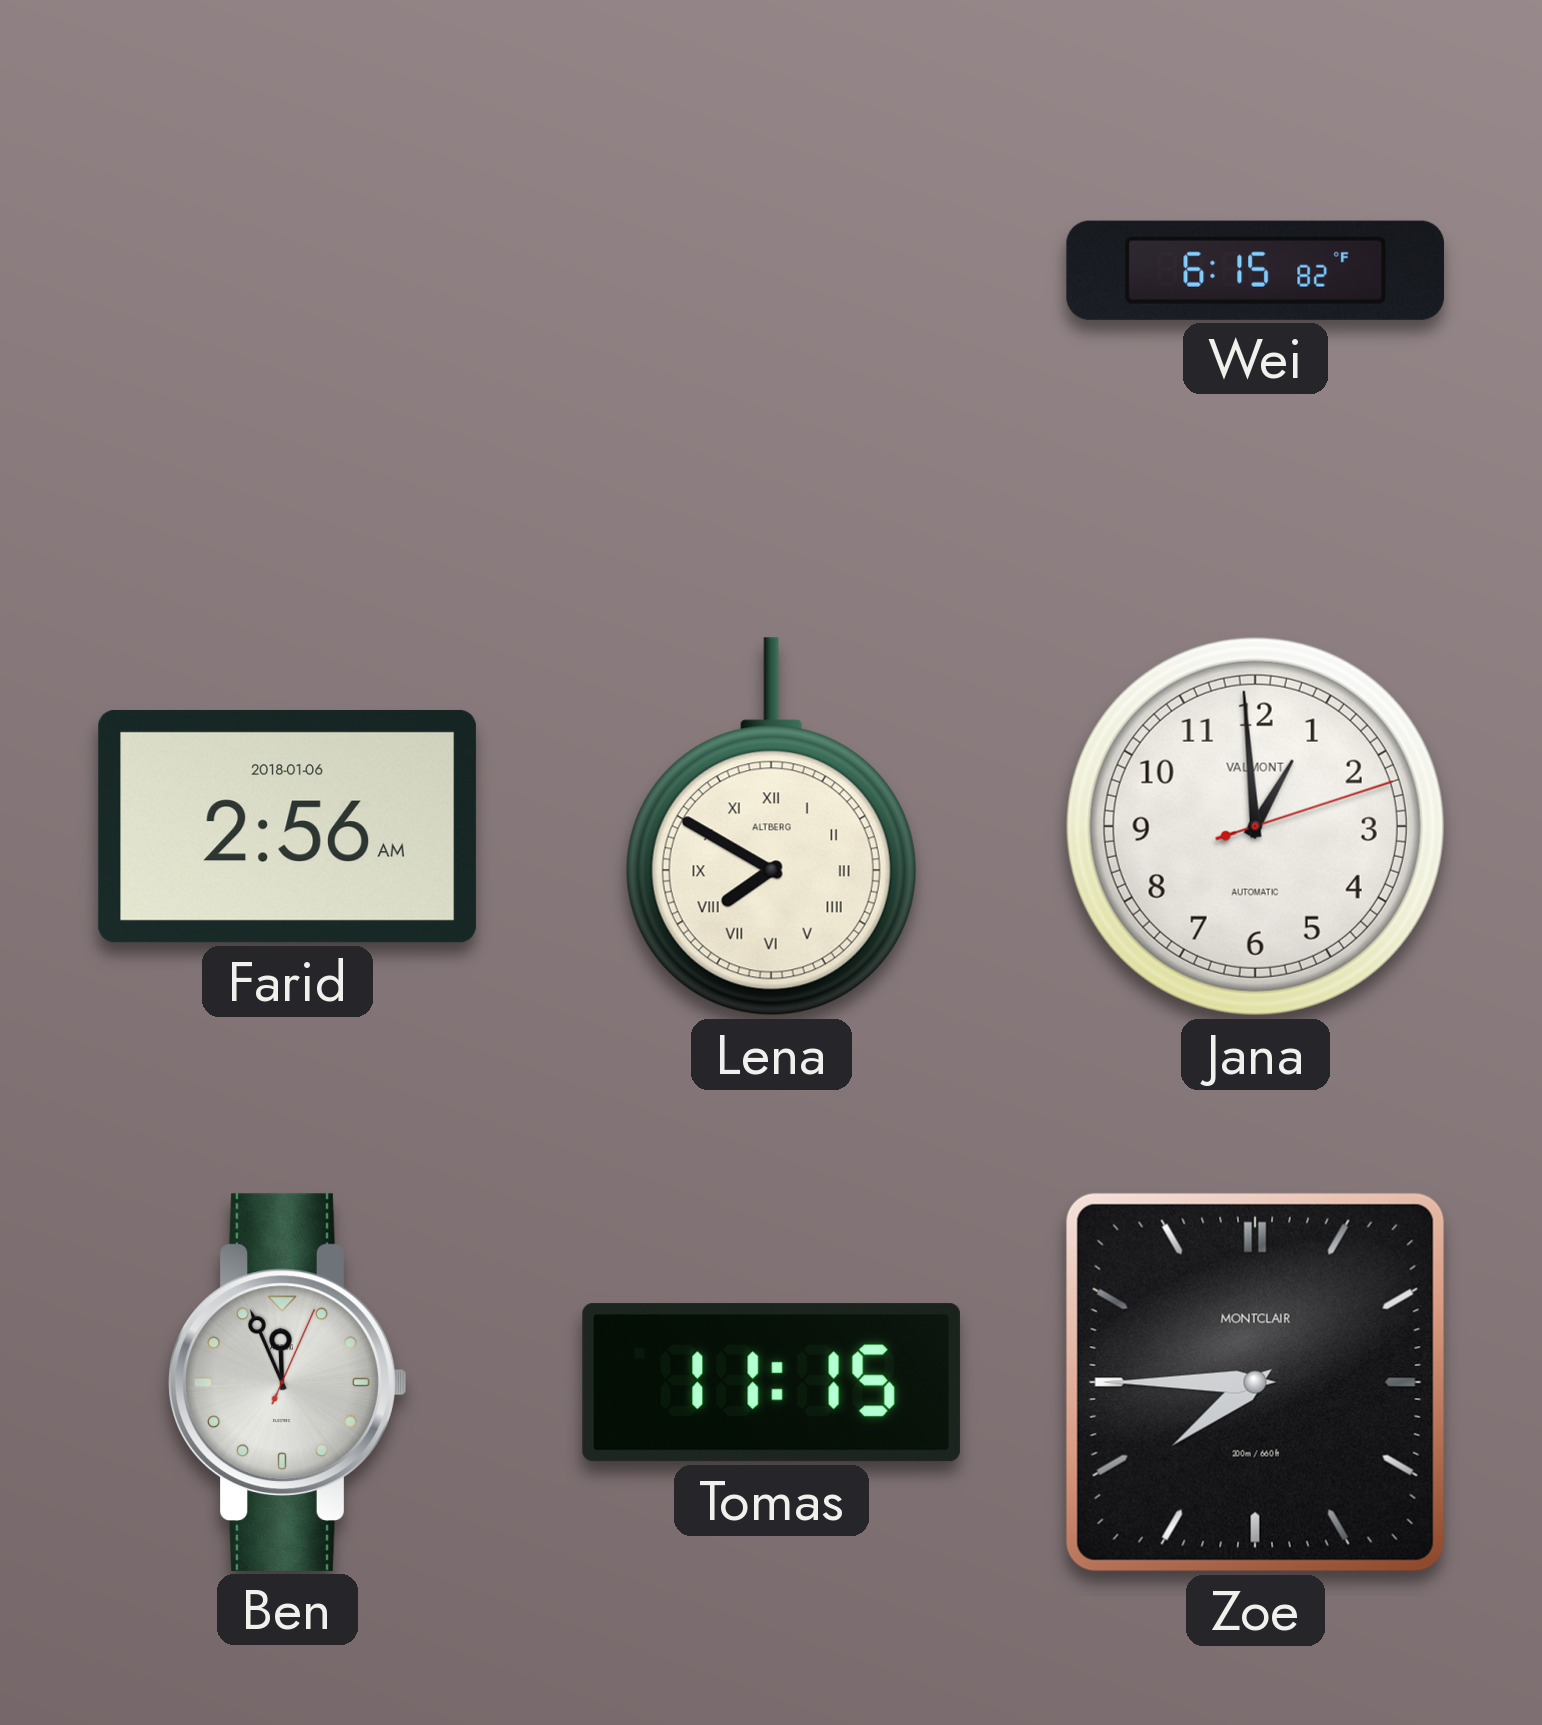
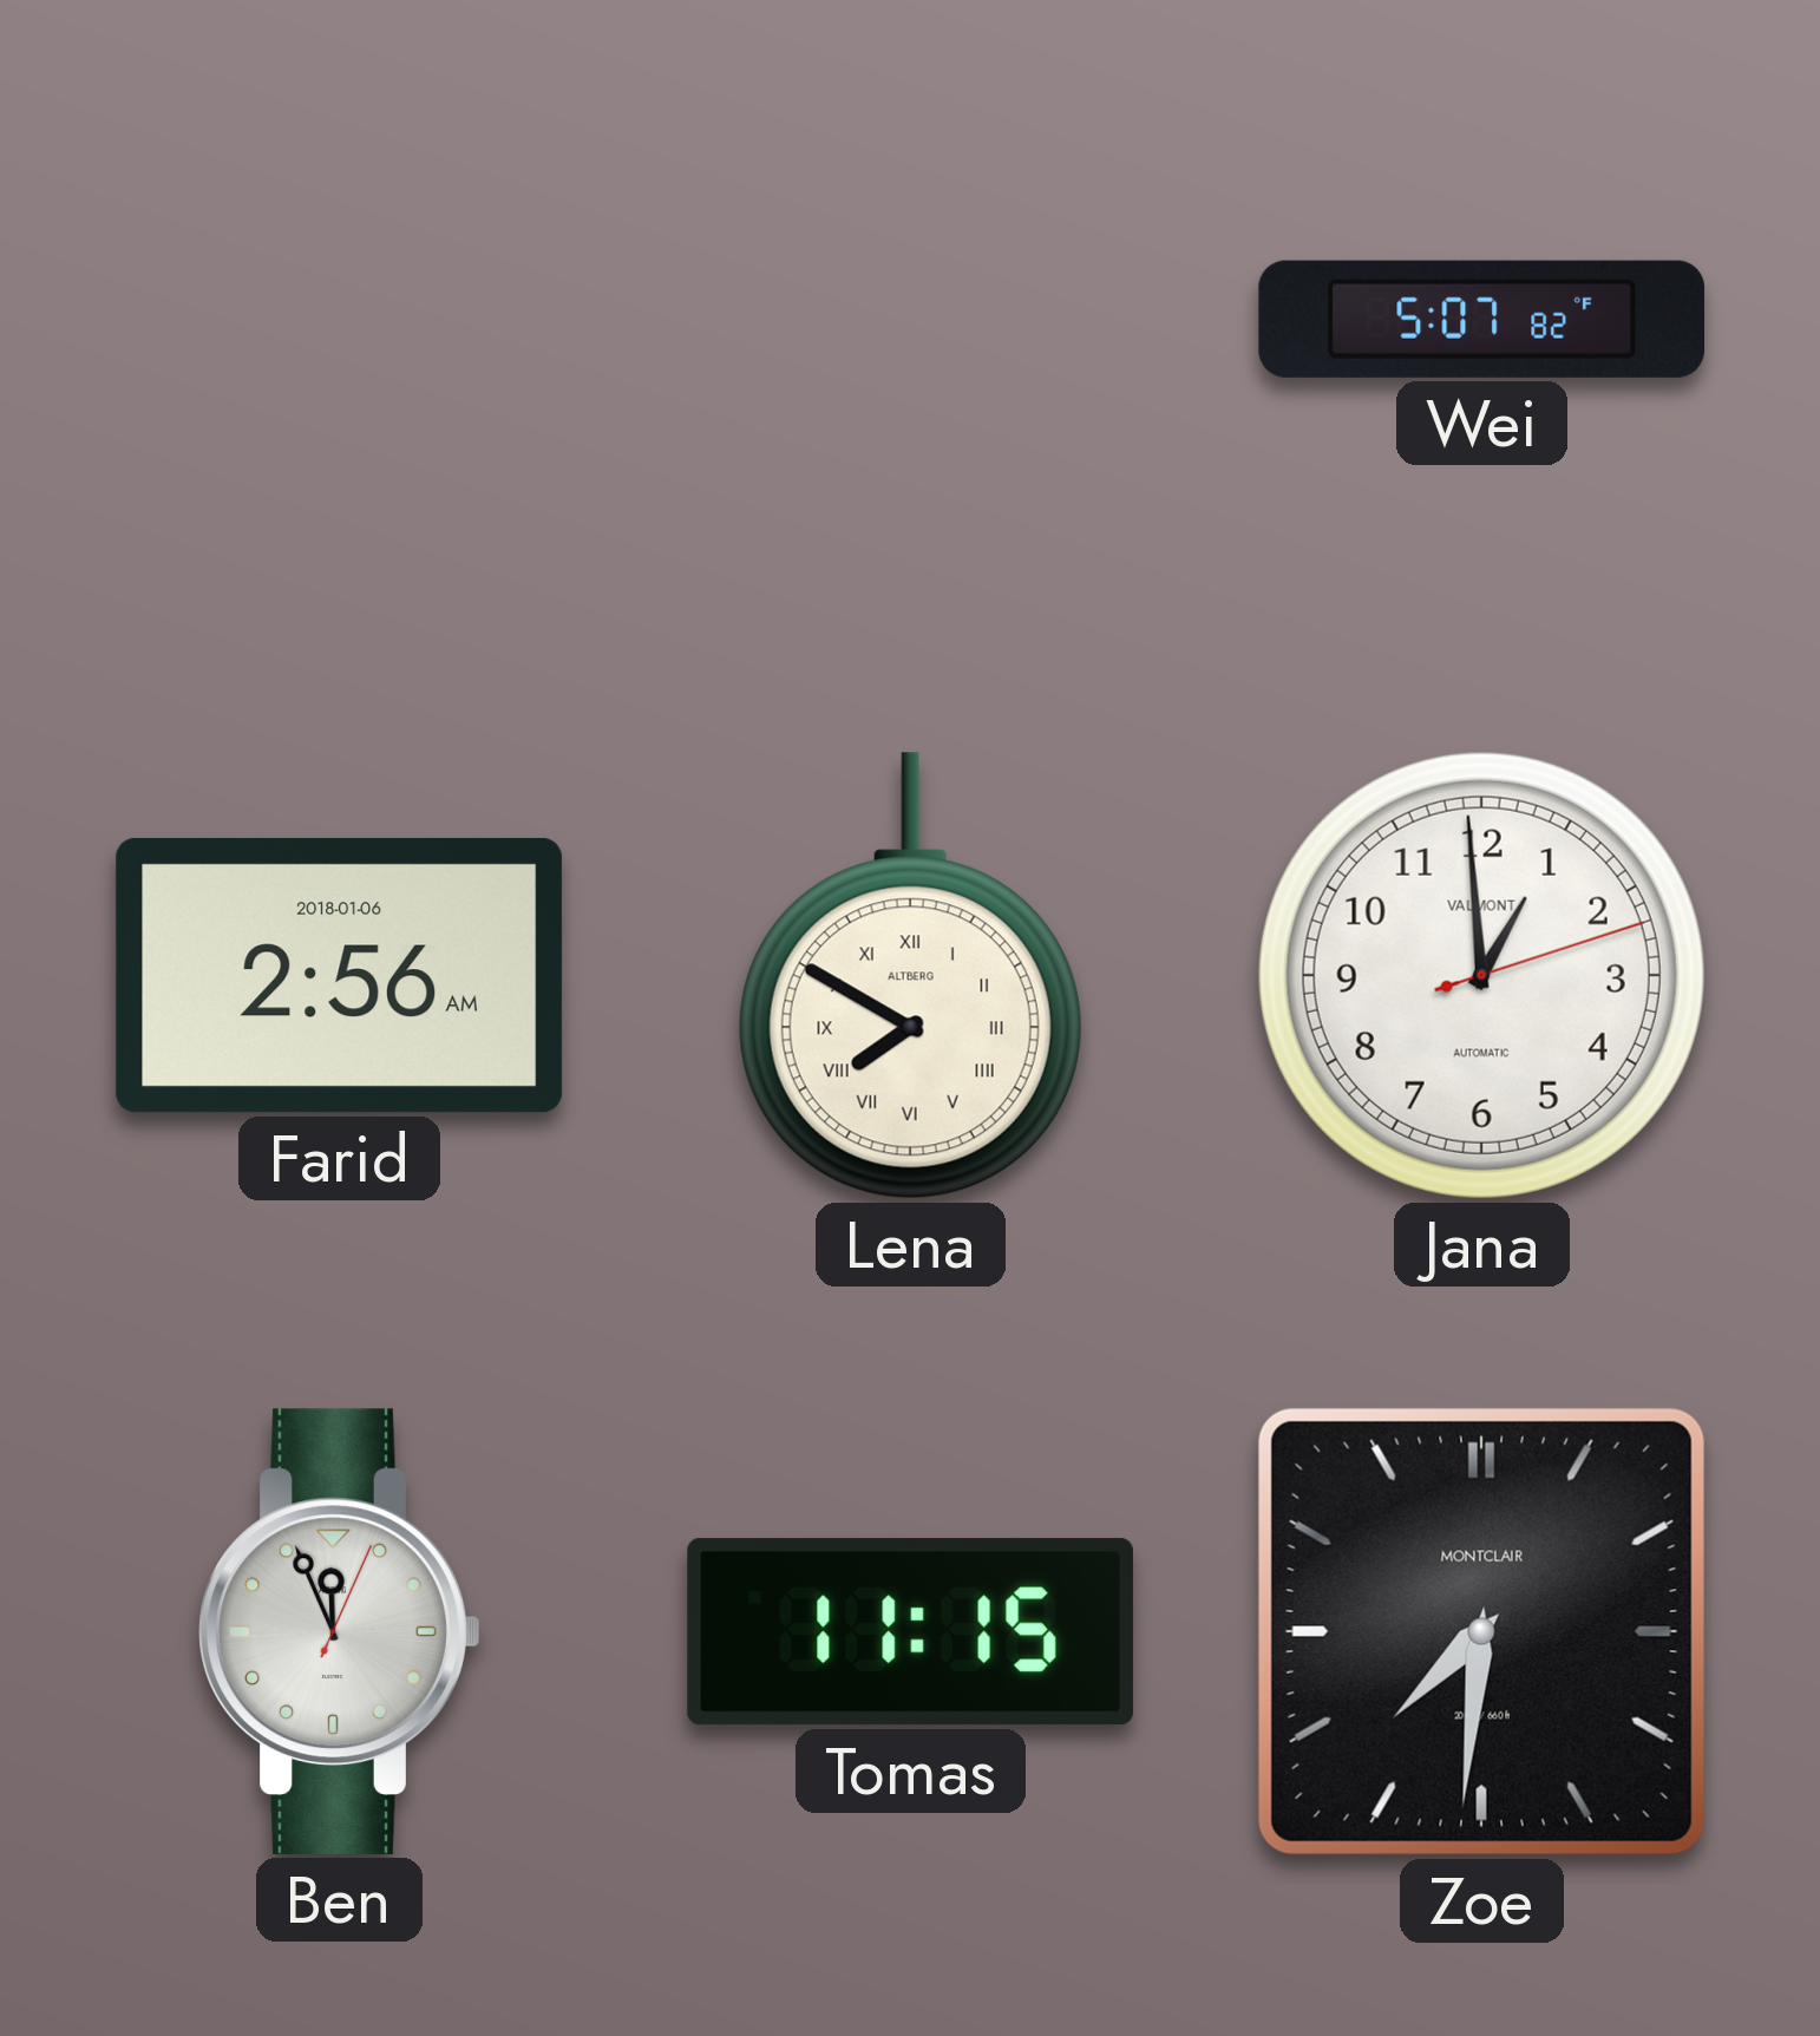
Wei: 6:15 -> 5:07
Zoe: 7:45 -> 7:31
